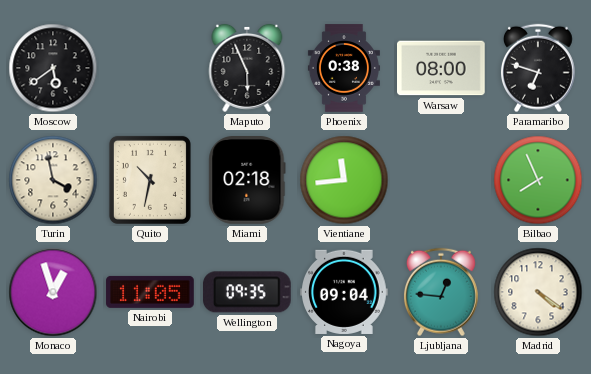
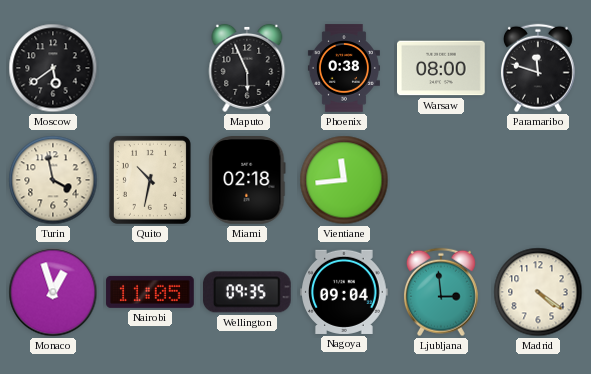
Paramaribo: 6:48 -> 11:48
Bilbao: 7:56 -> none
Ljubljana: 12:46 -> 2:59
